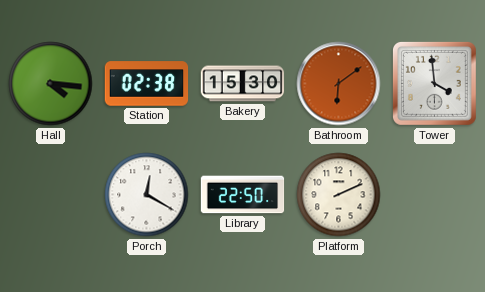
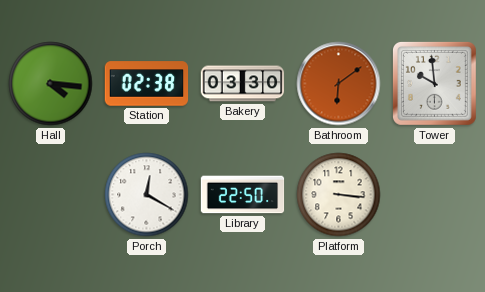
Bakery: 15:30 -> 03:30
Tower: 3:59 -> 9:59
Platform: 2:11 -> 3:16
